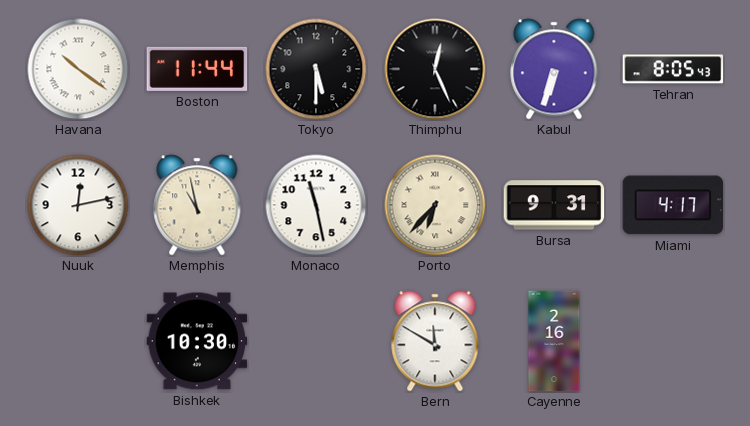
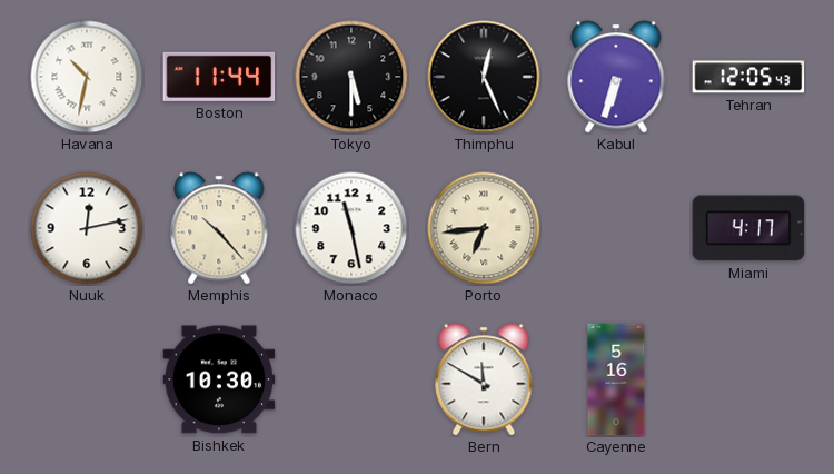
Havana: 10:21 -> 10:32
Tehran: 8:05 -> 12:05
Memphis: 10:58 -> 10:23
Porto: 6:37 -> 6:44
Bursa: 9:31 -> none
Cayenne: 2:16 -> 5:16
